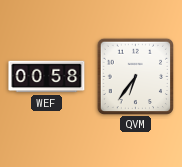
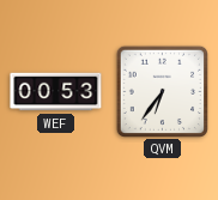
WEF: 00:58 -> 00:53
